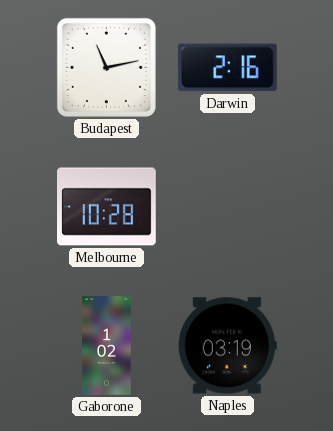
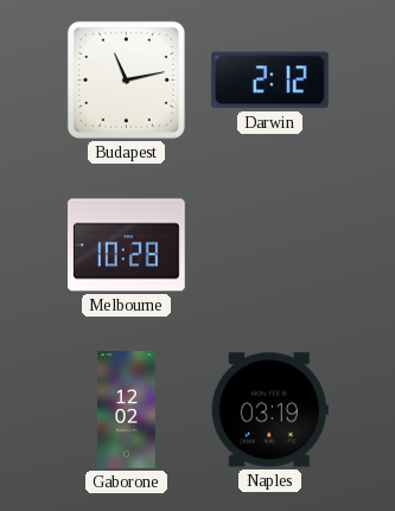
Darwin: 2:16 -> 2:12
Gaborone: 1:02 -> 12:02
